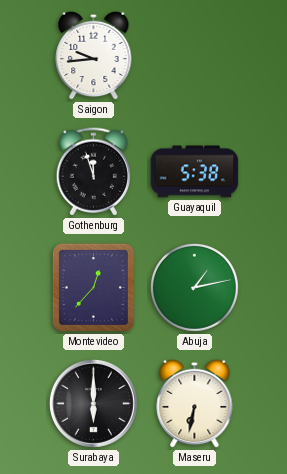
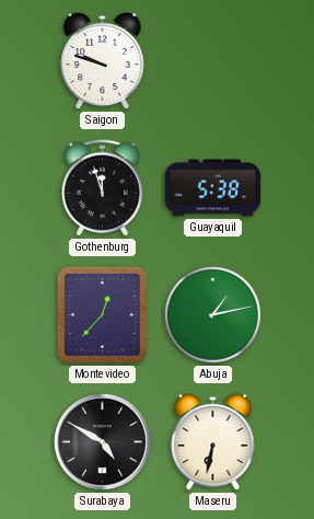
Saigon: 9:44 -> 9:48
Surabaya: 6:00 -> 4:50
